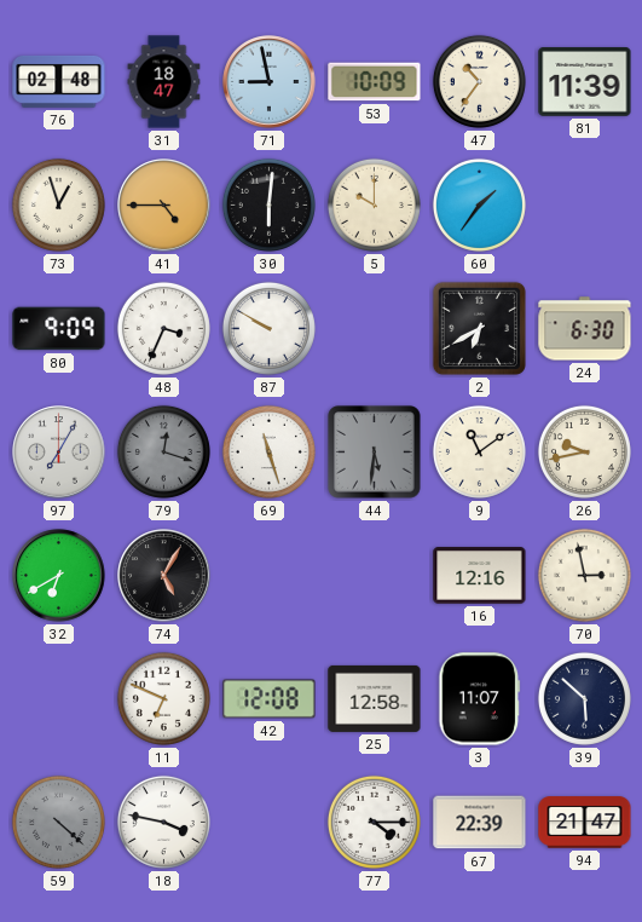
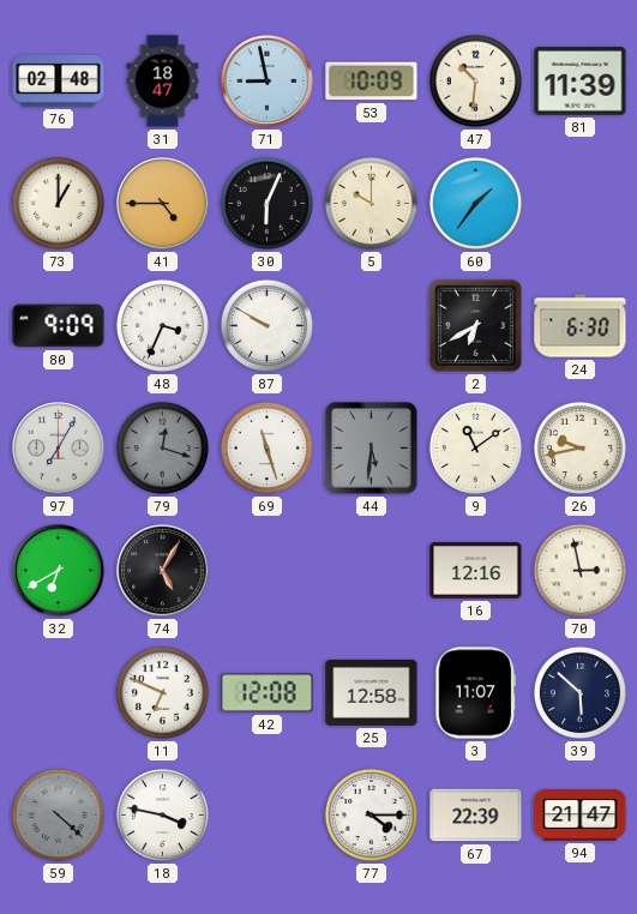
47: 10:36 -> 10:31
73: 12:57 -> 1:00
30: 6:01 -> 6:04
